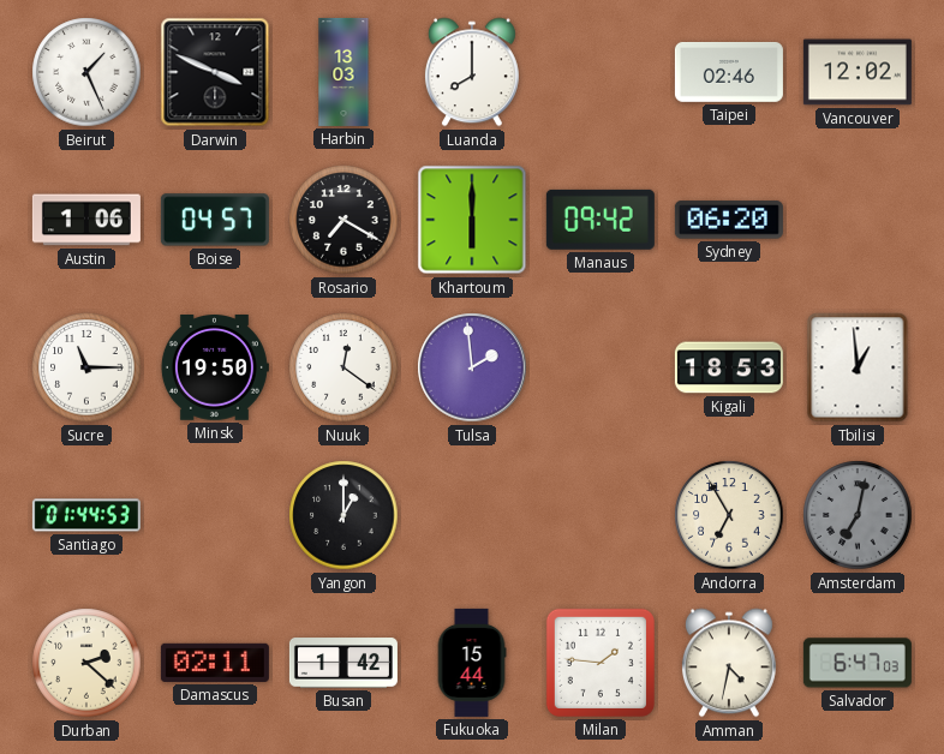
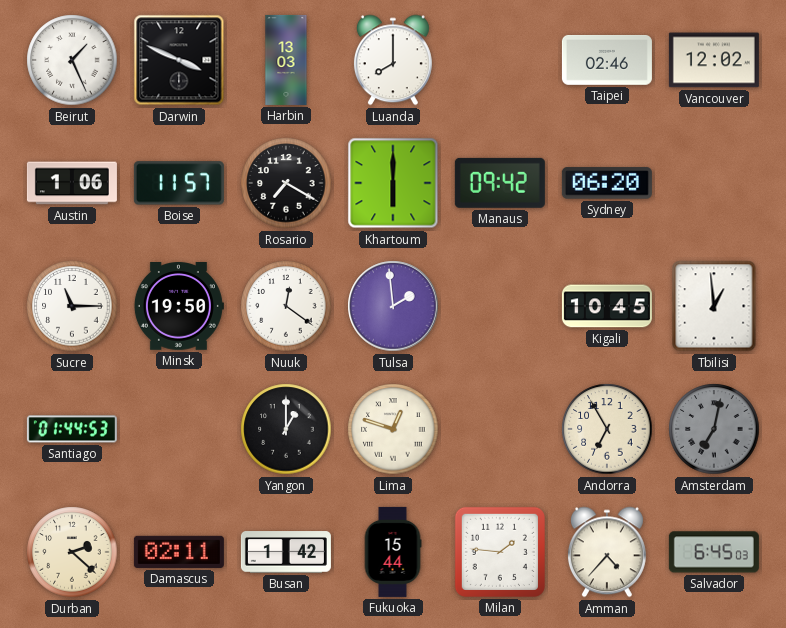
Boise: 04:57 -> 11:57
Kigali: 18:53 -> 10:45
Lima: none -> 12:48
Amman: 4:32 -> 4:37
Salvador: 6:47 -> 6:45
